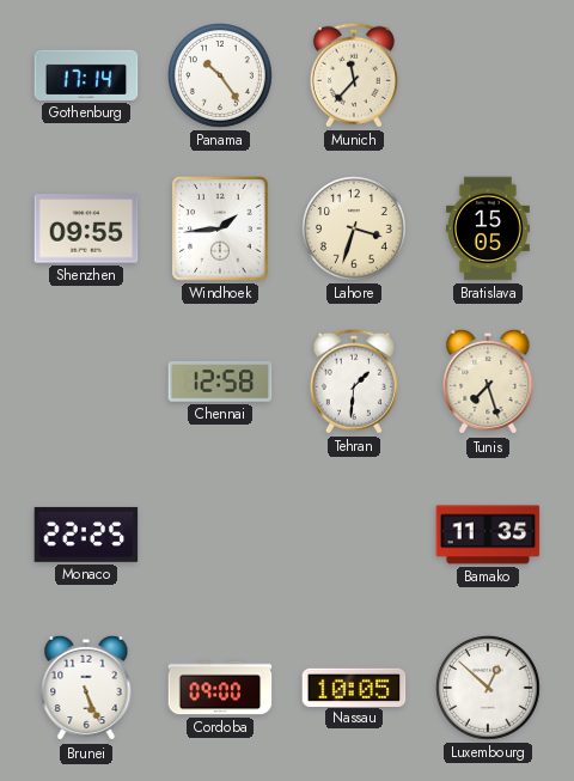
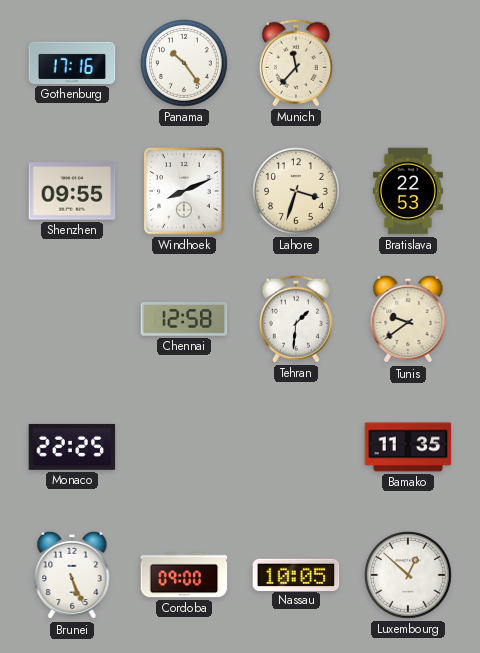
Gothenburg: 17:14 -> 17:16
Windhoek: 1:44 -> 8:11
Bratislava: 15:05 -> 22:53
Tunis: 7:27 -> 9:39
